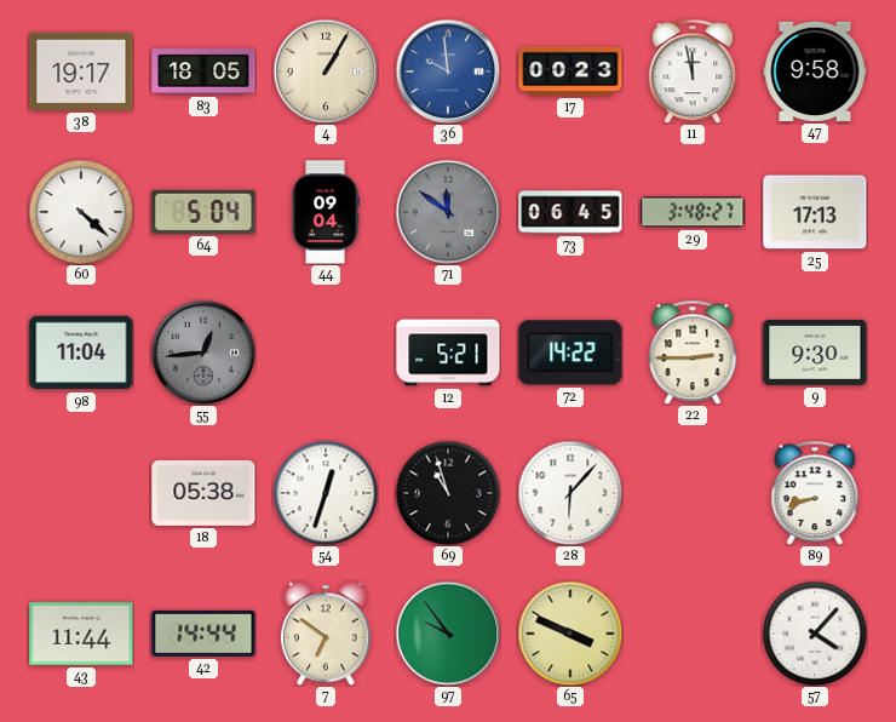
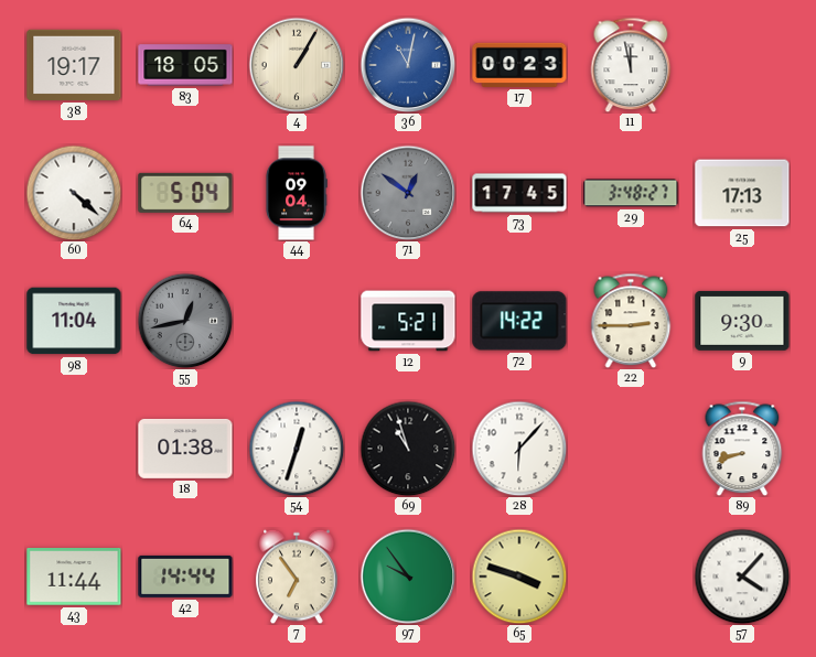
36: 9:59 -> 11:02
47: 9:58 -> none
71: 11:51 -> 12:51
73: 06:45 -> 17:45
55: 12:44 -> 12:43
18: 05:38 -> 01:38
7: 6:51 -> 6:54
65: 3:49 -> 3:48
